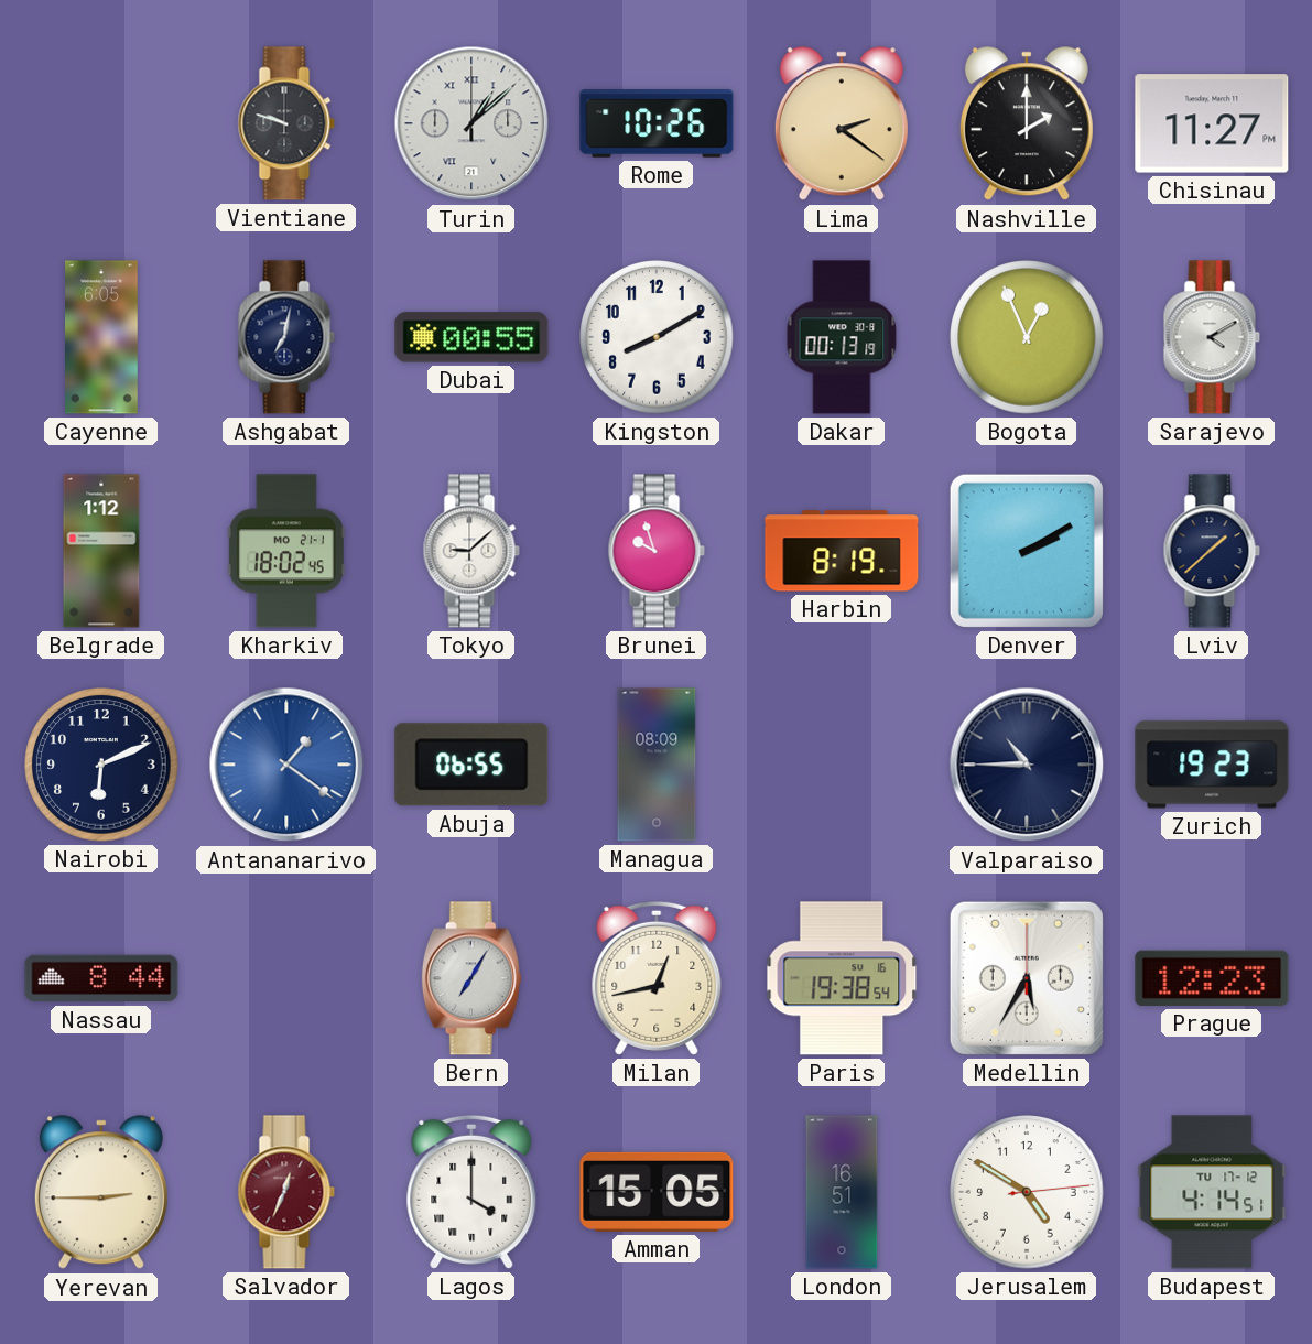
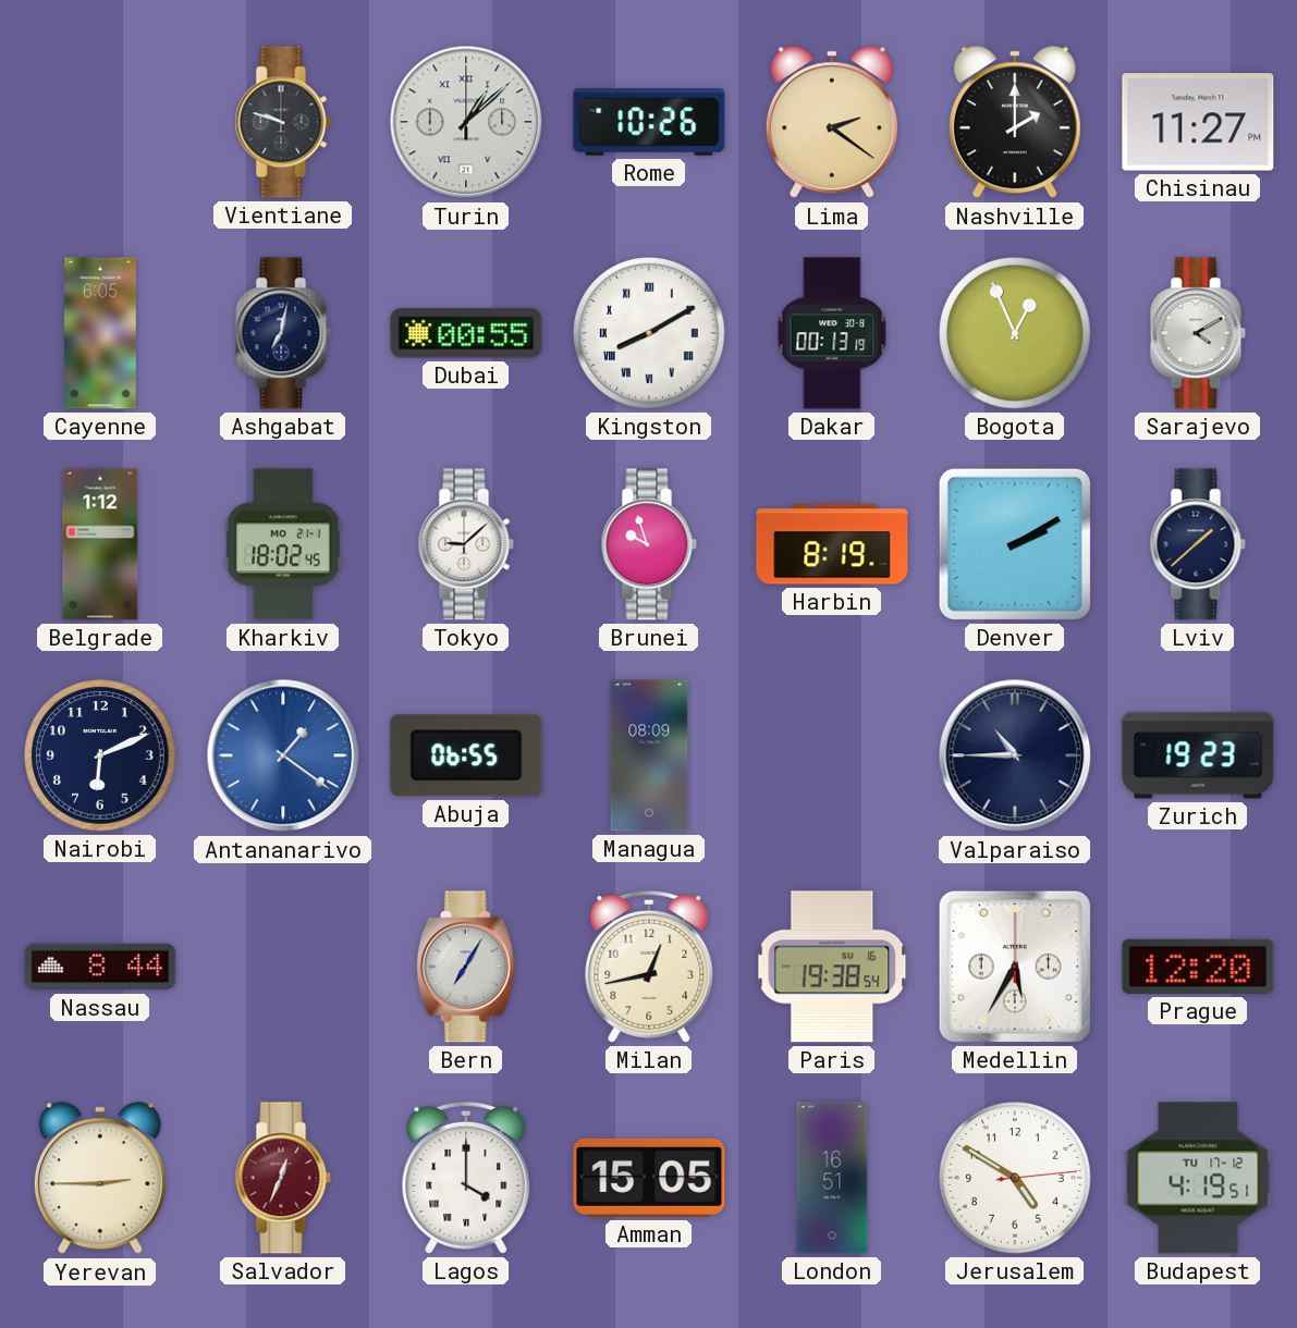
Kingston numerals: Arabic -> Roman
Prague: 12:23 -> 12:20
Budapest: 4:14 -> 4:19
